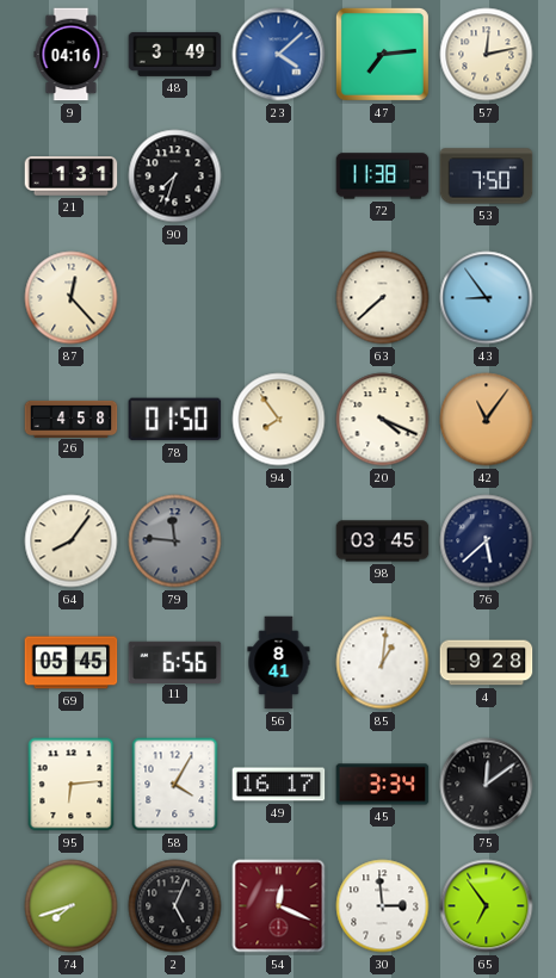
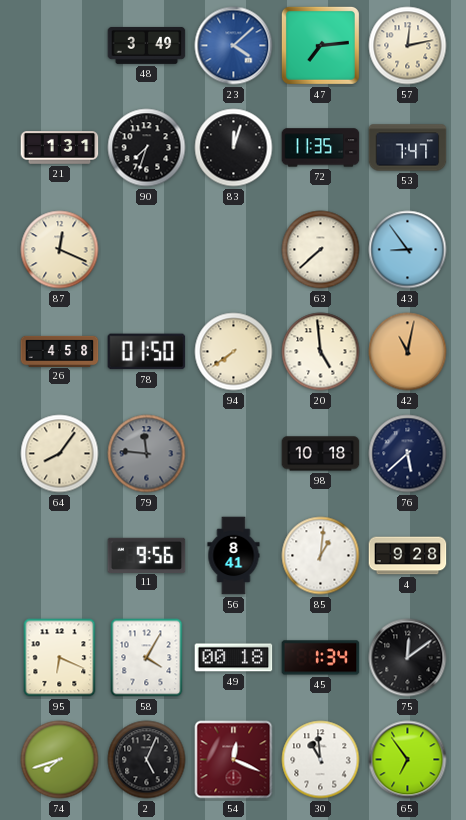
9: 04:16 -> none
83: none -> 12:03
72: 11:38 -> 11:35
53: 7:50 -> 7:47
87: 12:23 -> 12:19
94: 7:54 -> 7:39
20: 4:19 -> 4:59
42: 11:06 -> 11:02
98: 03:45 -> 10:18
69: 05:45 -> none
11: 6:56 -> 9:56
95: 6:14 -> 6:19
49: 16:17 -> 00:18
45: 3:34 -> 1:34
30: 2:59 -> 10:59
